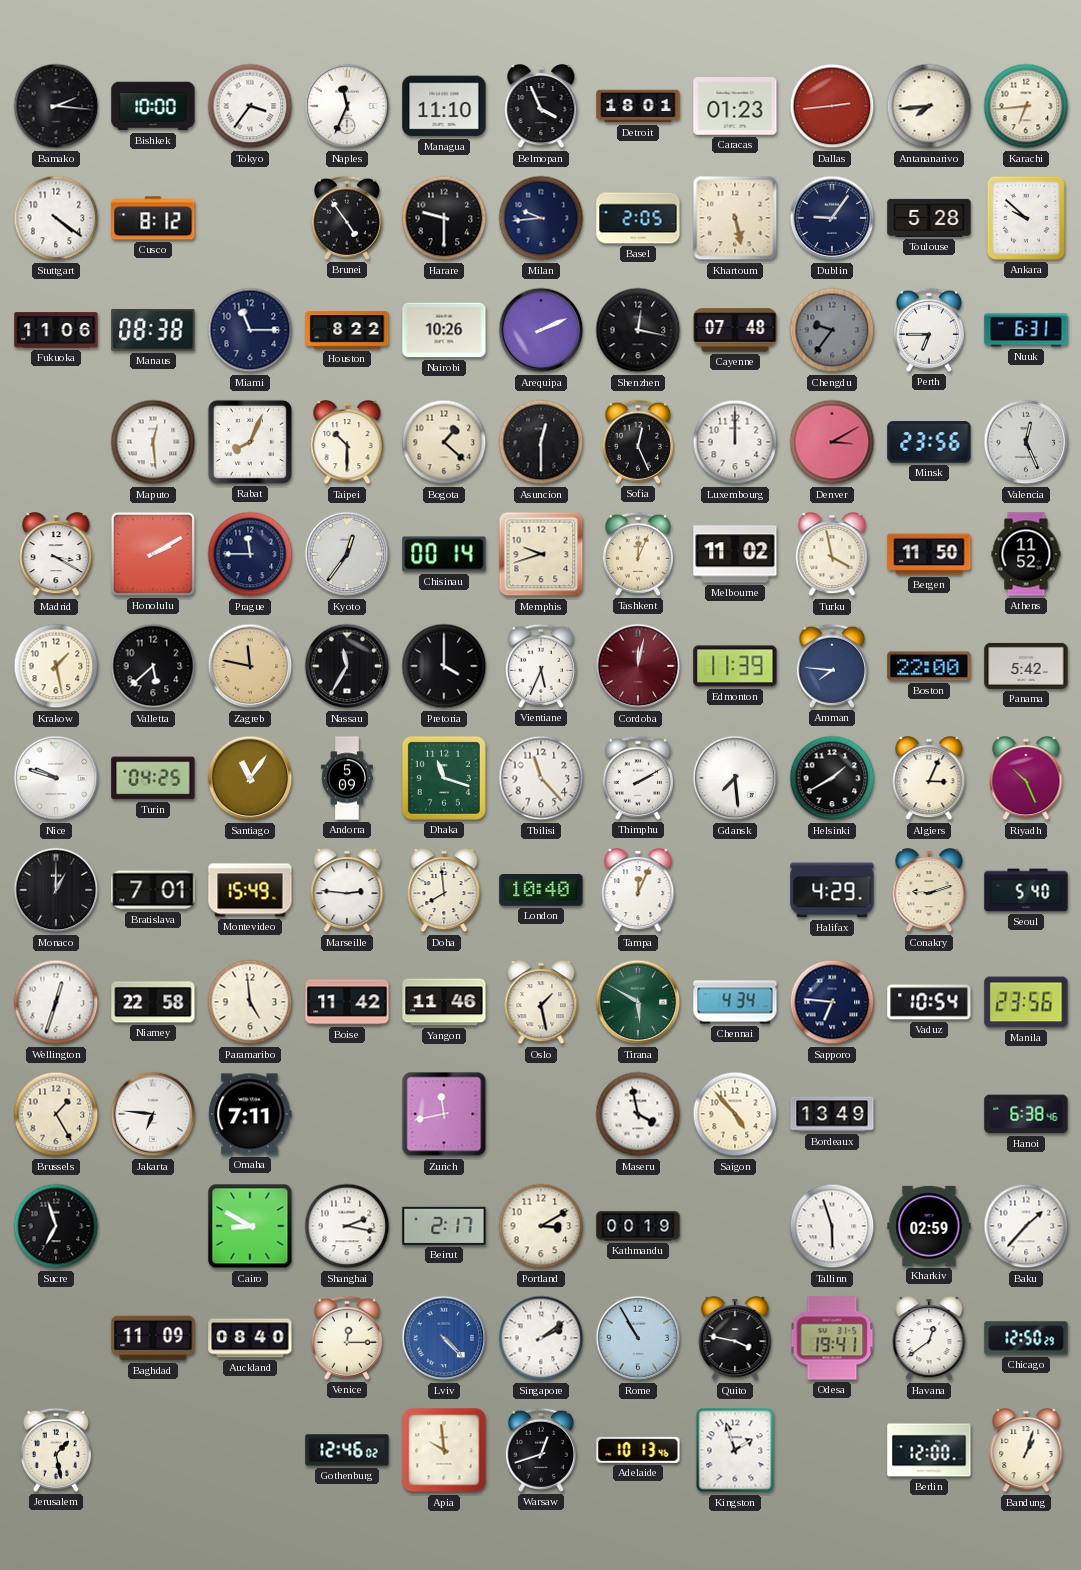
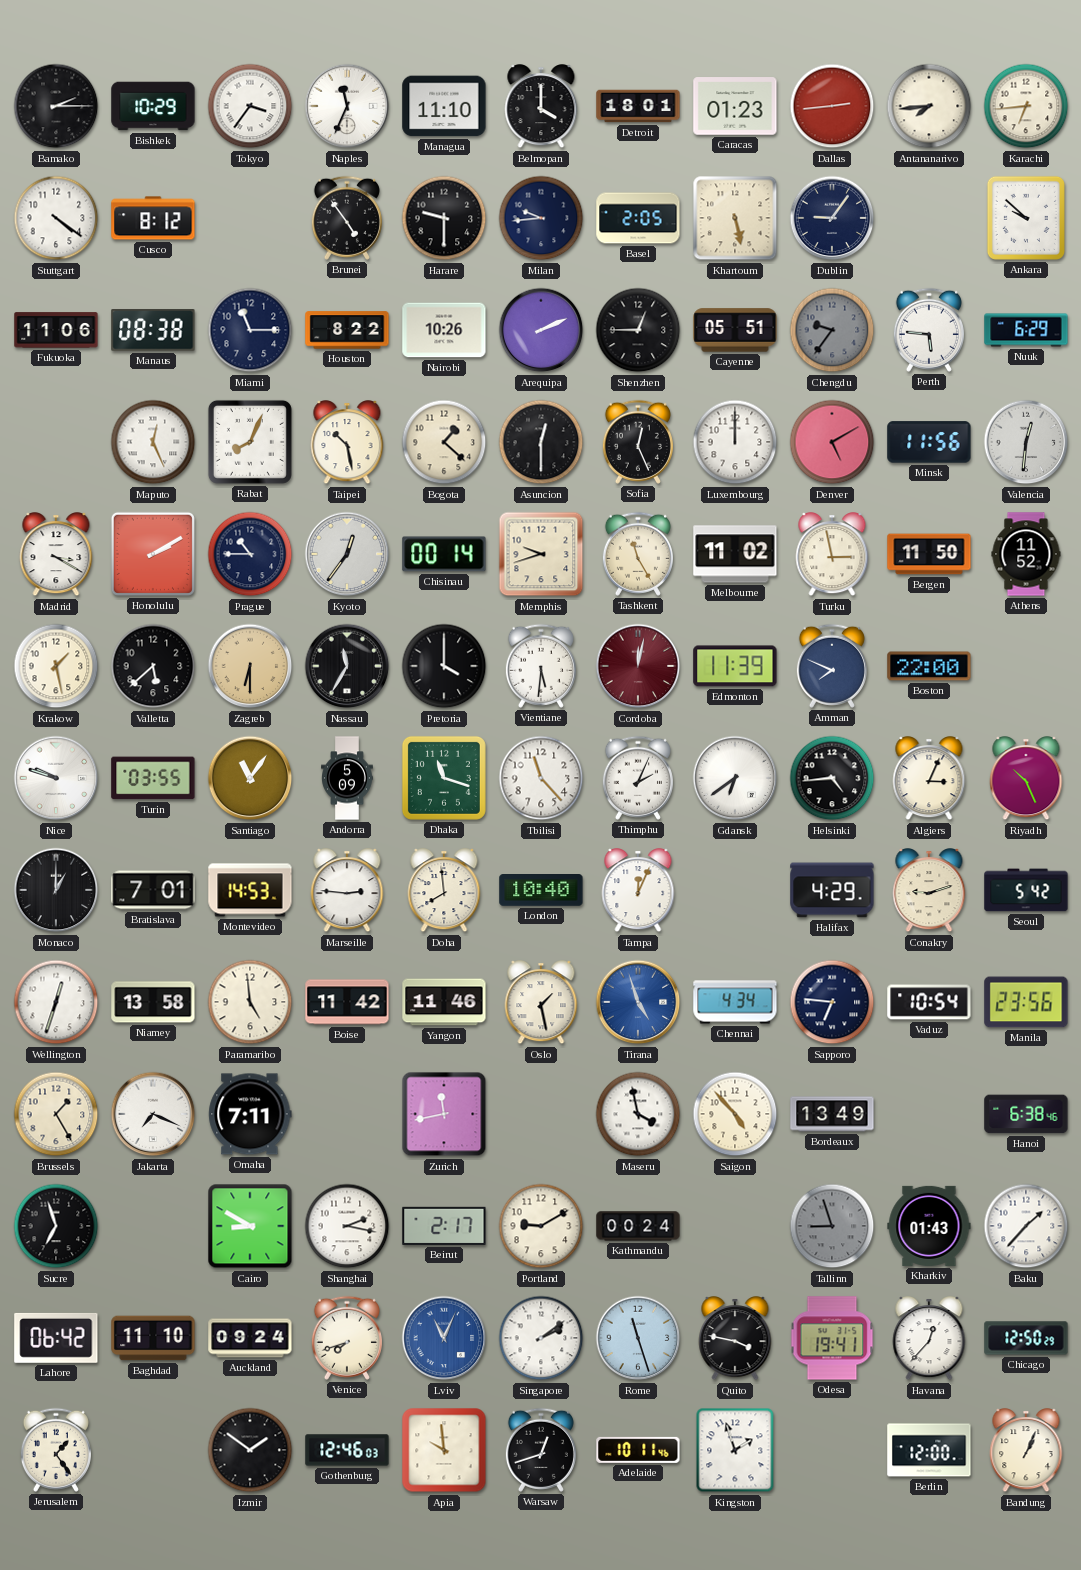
Bamako: 2:16 -> 2:15
Bishkek: 10:00 -> 10:29
Belmopan: 3:56 -> 4:00
Toulouse: 5:28 -> none
Shenzhen: 12:17 -> 12:45
Cayenne: 07:48 -> 05:51
Perth: 6:45 -> 5:46
Nuuk: 6:31 -> 6:29
Maputo: 12:29 -> 12:26
Taipei: 10:30 -> 10:28
Denver: 3:10 -> 5:10
Minsk: 23:56 -> 11:56
Valencia: 12:26 -> 12:31
Prague: 11:45 -> 10:45
Tashkent: 12:04 -> 11:25
Turku: 3:58 -> 2:58
Zagreb: 11:47 -> 6:30
Vientiane: 5:34 -> 5:31
Amman: 7:46 -> 7:49
Panama: 5:42 -> none
Turin: 04:25 -> 03:55
Thimphu: 2:10 -> 2:04
Gdansk: 7:29 -> 6:39
Helsinki: 1:40 -> 4:44
Montevideo: 15:49 -> 14:53
Seoul: 5:40 -> 5:42
Niamey: 22:58 -> 13:58
Tirana: 5:50 -> 4:57
Tirana dial: green -> blue
Jakarta: 6:46 -> 7:19
Portland: 3:10 -> 9:10
Kathmandu: 00:19 -> 00:24
Tallinn: 5:57 -> 8:57
Tallinn dial: white -> grey
Kharkiv: 02:59 -> 01:43
Lahore: none -> 06:42
Baghdad: 11:09 -> 11:10
Auckland: 08:40 -> 09:24
Venice: 12:15 -> 7:42
Lviv: 4:23 -> 11:04
Rome: 10:55 -> 11:27
Havana: 12:39 -> 12:37
Jerusalem: 1:28 -> 1:24
Izmir: none -> 1:51
Gothenburg: 12:46:02 -> 12:46:03
Adelaide: 10:13 -> 10:11
Bandung: 1:03 -> 1:04
